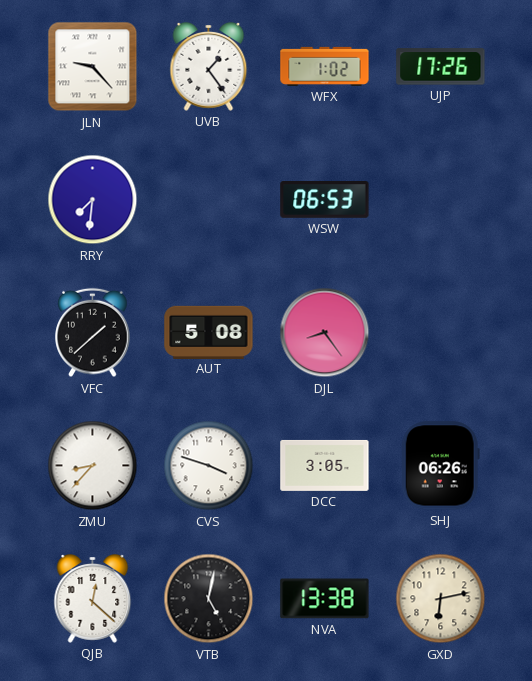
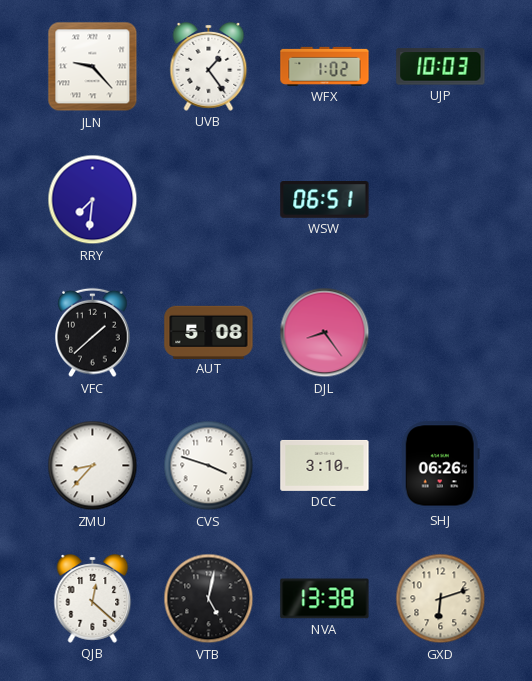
UJP: 17:26 -> 10:03
WSW: 06:53 -> 06:51
DCC: 3:05 -> 3:10
GXD: 6:13 -> 6:12
